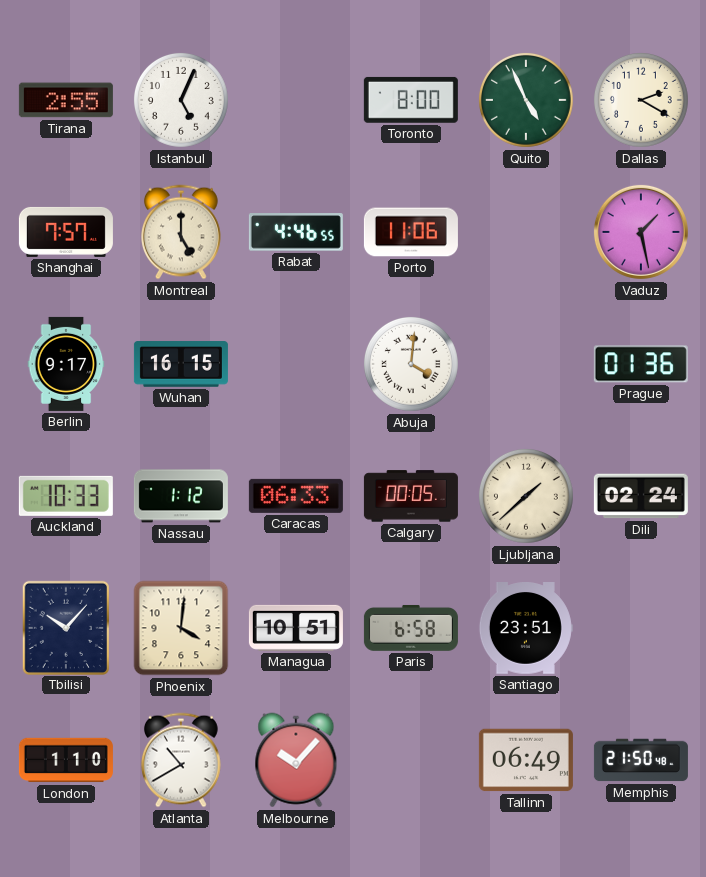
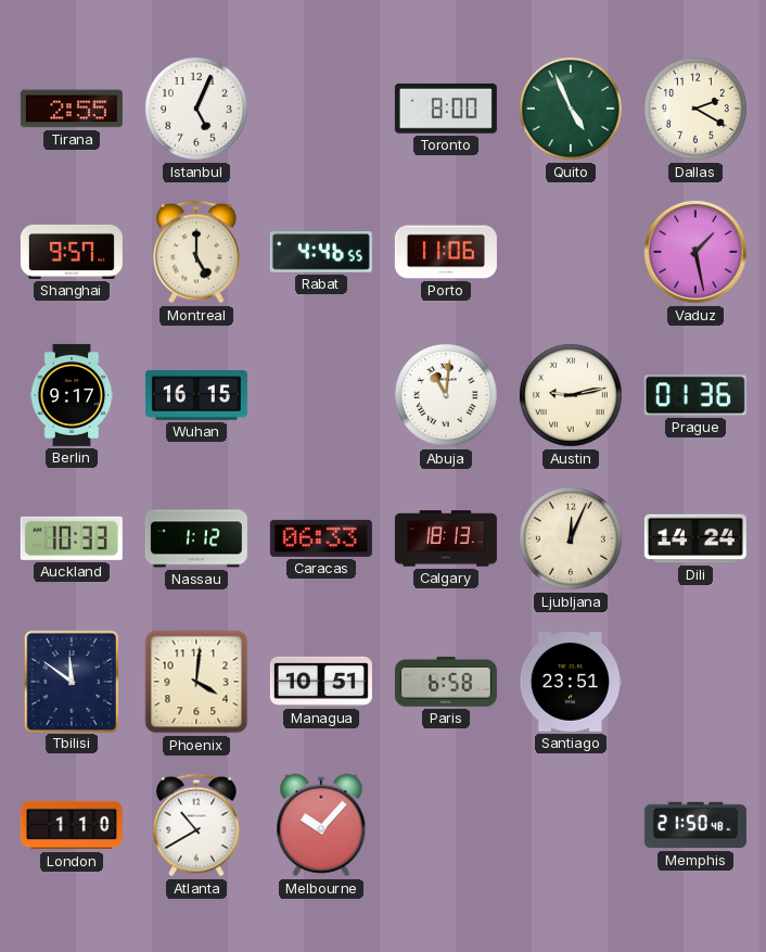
Shanghai: 7:57 -> 9:57
Abuja: 4:01 -> 11:01
Austin: none -> 9:13
Calgary: 00:05 -> 18:13
Ljubljana: 1:38 -> 12:04
Dili: 02:24 -> 14:24
Tbilisi: 10:07 -> 11:51
Tallinn: 06:49 -> none
